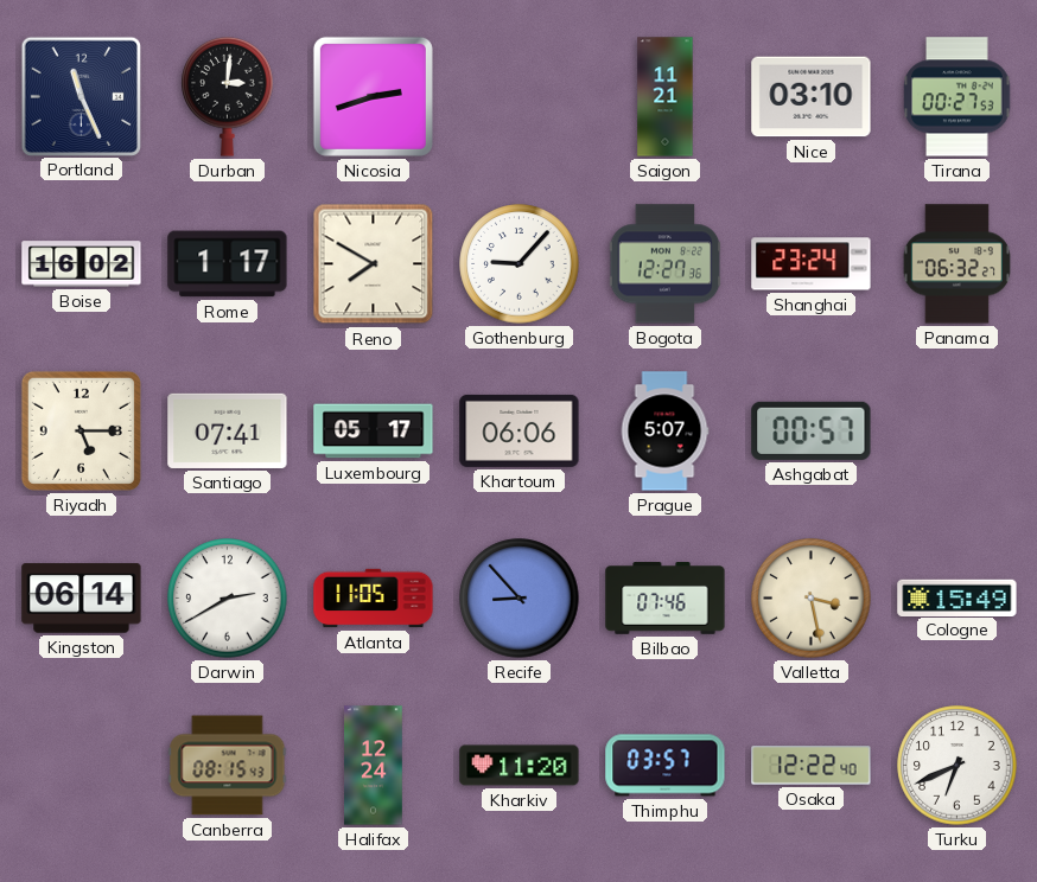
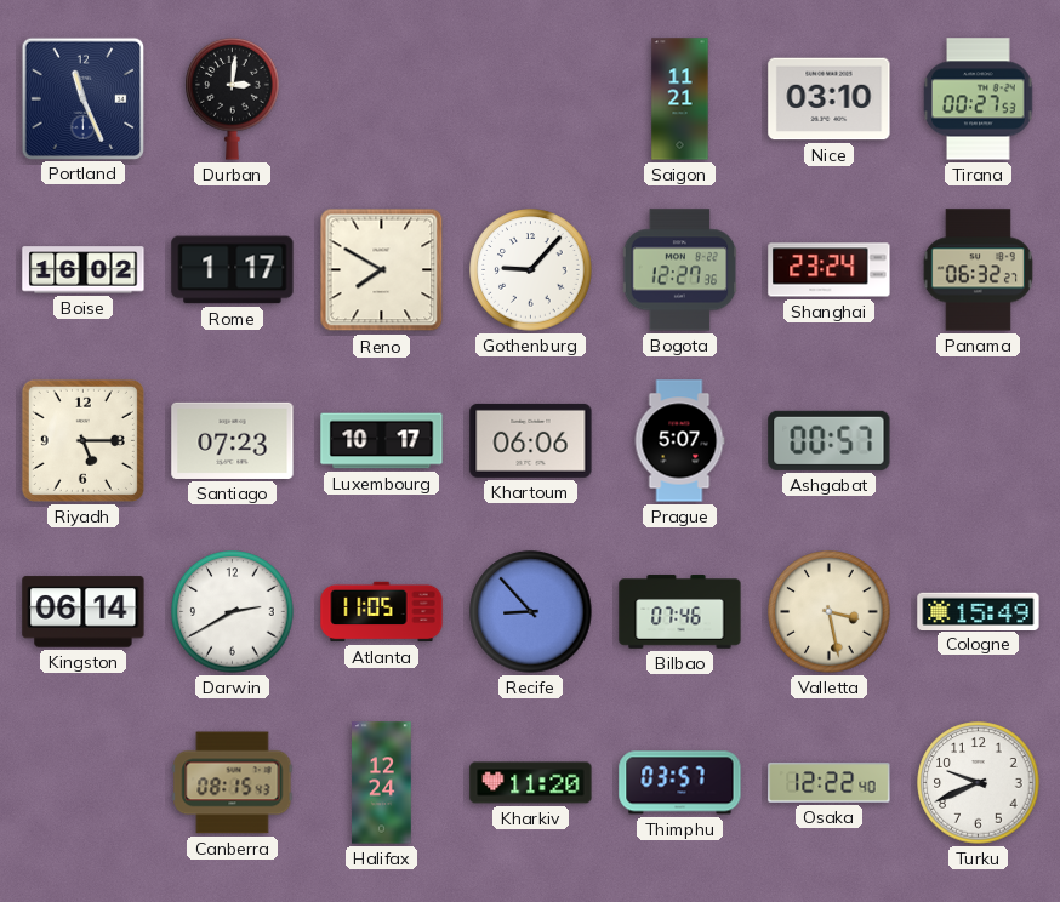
Nicosia: 2:42 -> none
Santiago: 07:41 -> 07:23
Luxembourg: 05:17 -> 10:17
Turku: 6:41 -> 9:41
